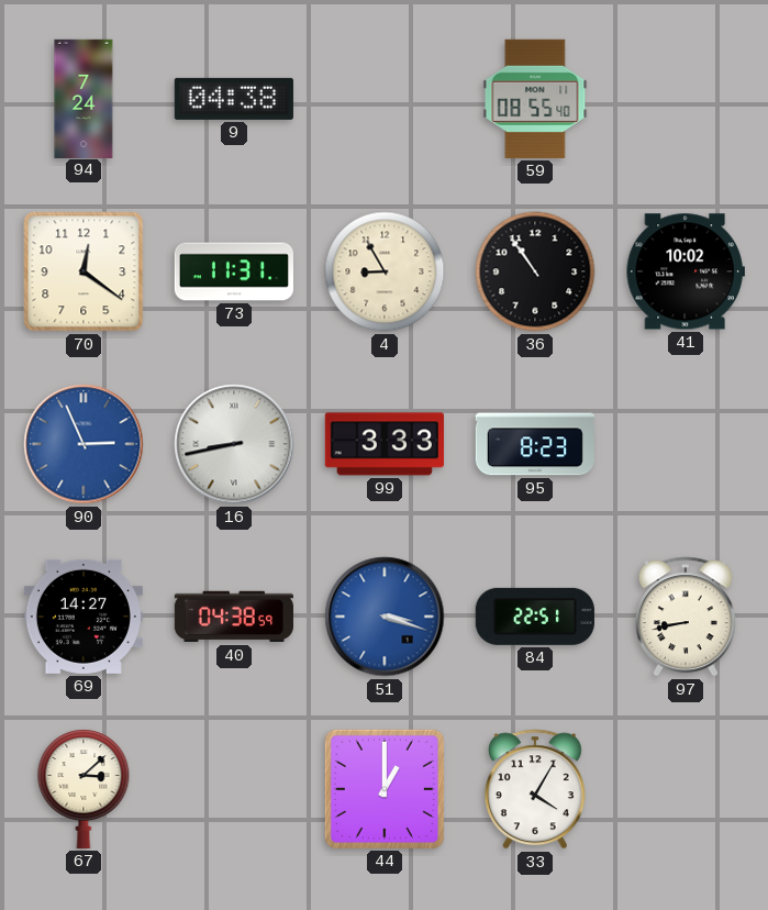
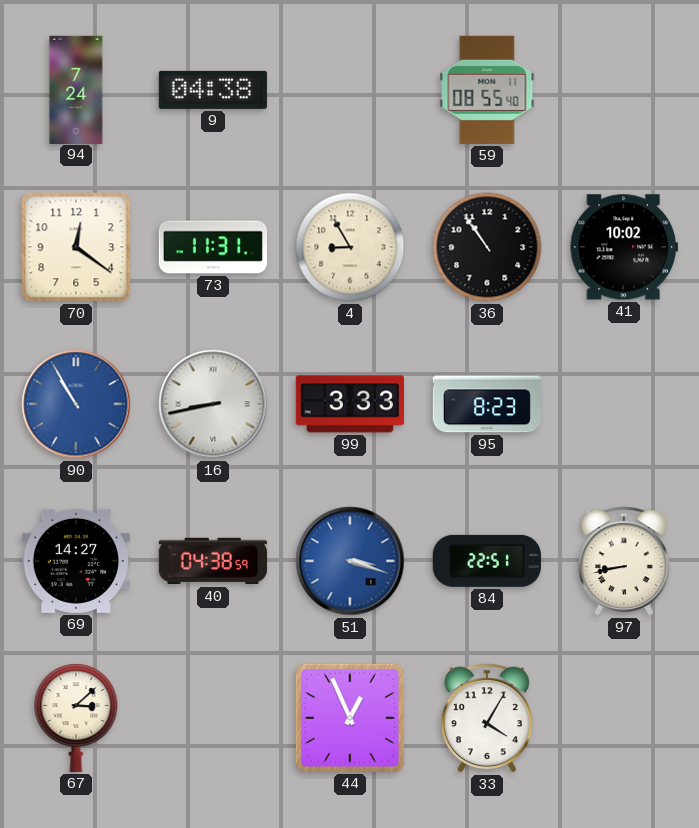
90: 2:56 -> 10:55
44: 1:00 -> 12:56
